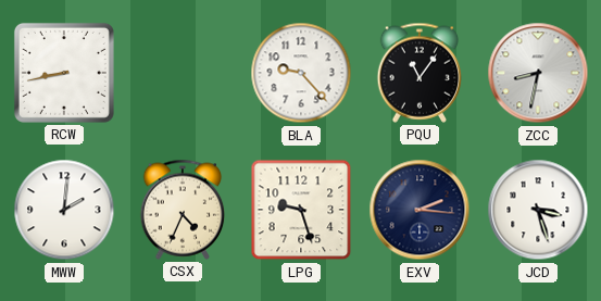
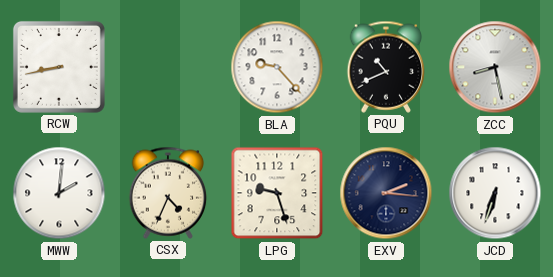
PQU: 11:06 -> 10:41
ZCC: 8:32 -> 8:28
JCD: 3:27 -> 6:33
